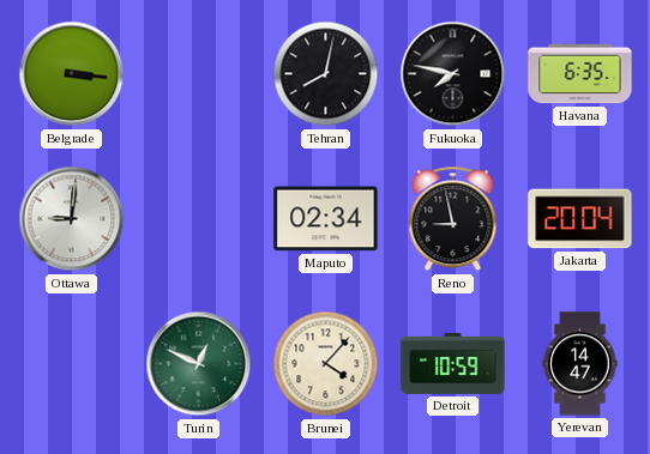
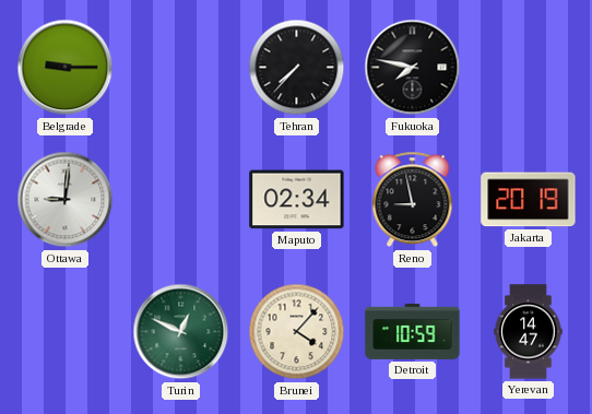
Belgrade: 3:16 -> 9:15
Tehran: 8:02 -> 7:37
Havana: 6:35 -> none
Jakarta: 20:04 -> 20:19
